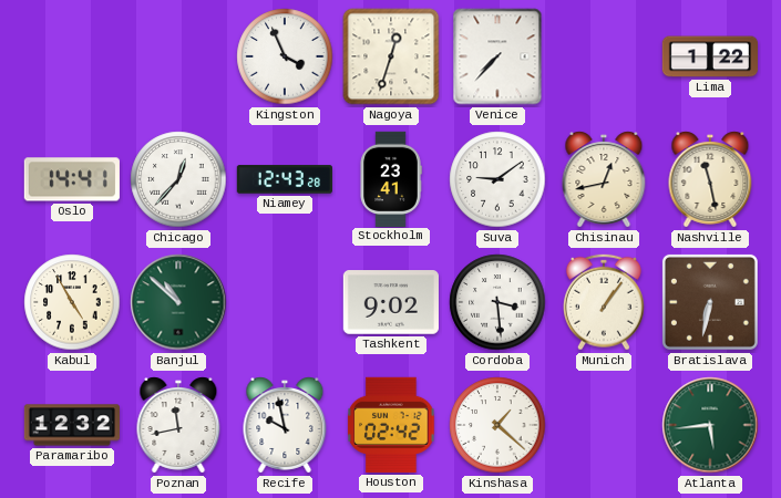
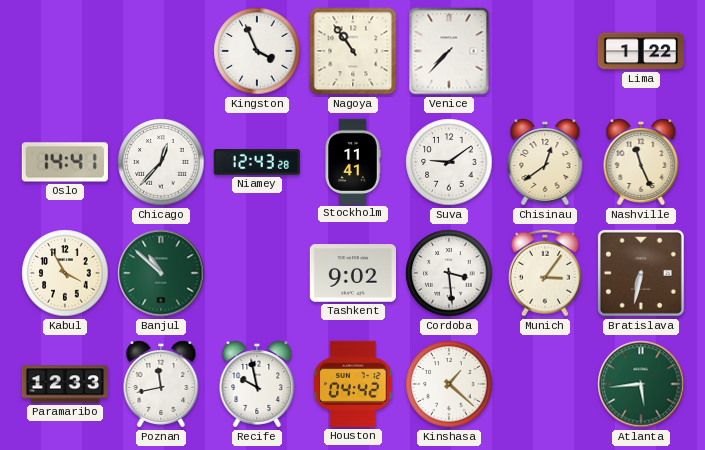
Nagoya: 12:33 -> 10:54
Stockholm: 23:41 -> 11:41
Chisinau: 12:43 -> 12:39
Nashville: 11:28 -> 11:26
Kabul: 4:55 -> 3:55
Munich: 1:06 -> 3:06
Paramaribo: 12:32 -> 12:33
Houston: 02:42 -> 04:42
